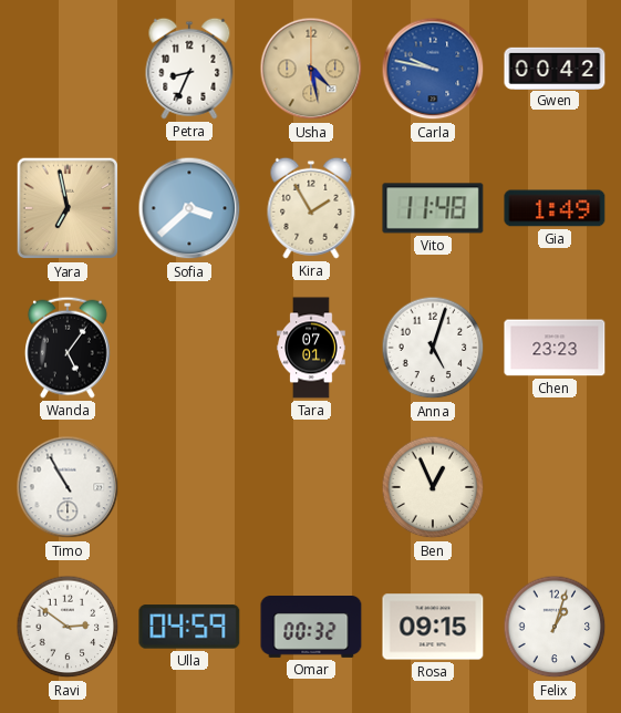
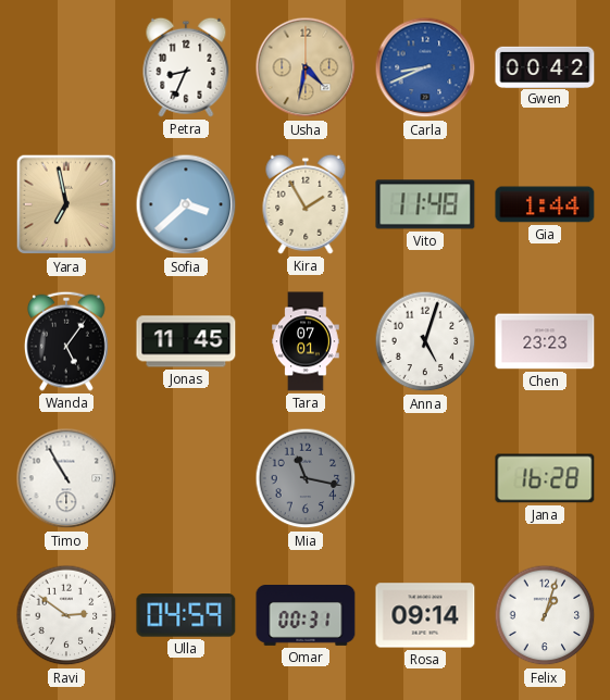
Usha: 4:28 -> 4:32
Carla: 9:47 -> 8:41
Gia: 1:49 -> 1:44
Jonas: none -> 11:45
Mia: none -> 11:17
Ben: 12:56 -> none
Jana: none -> 16:28
Omar: 00:32 -> 00:31
Rosa: 09:15 -> 09:14
